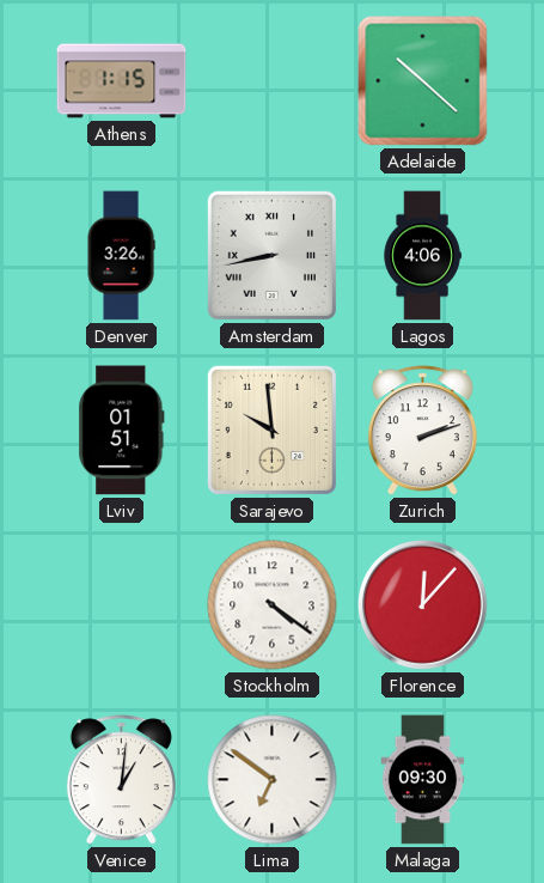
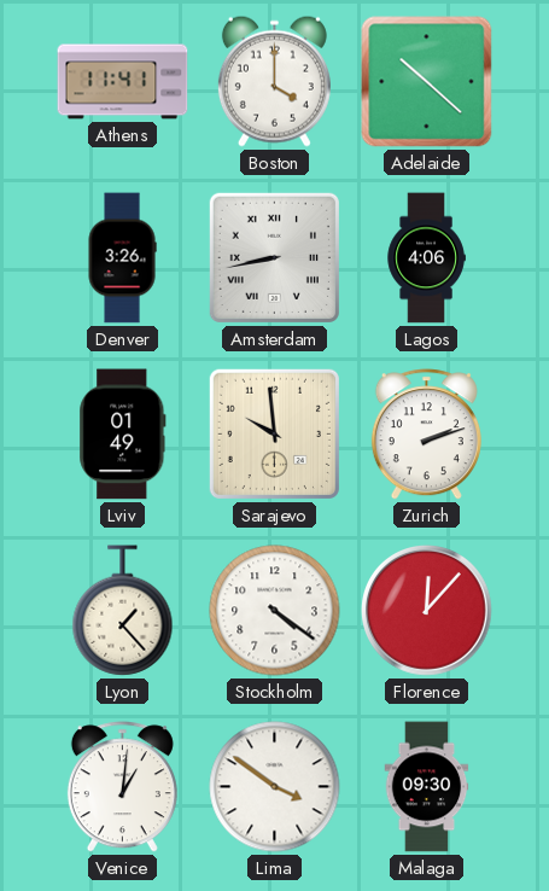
Athens: 1:15 -> 11:41
Boston: none -> 4:00
Lviv: 01:51 -> 01:49
Lyon: none -> 1:23
Lima: 6:51 -> 3:51
